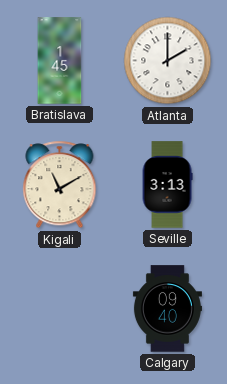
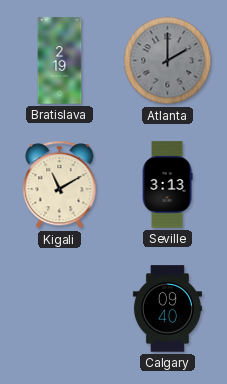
Bratislava: 1:45 -> 2:19
Atlanta dial: white -> grey
